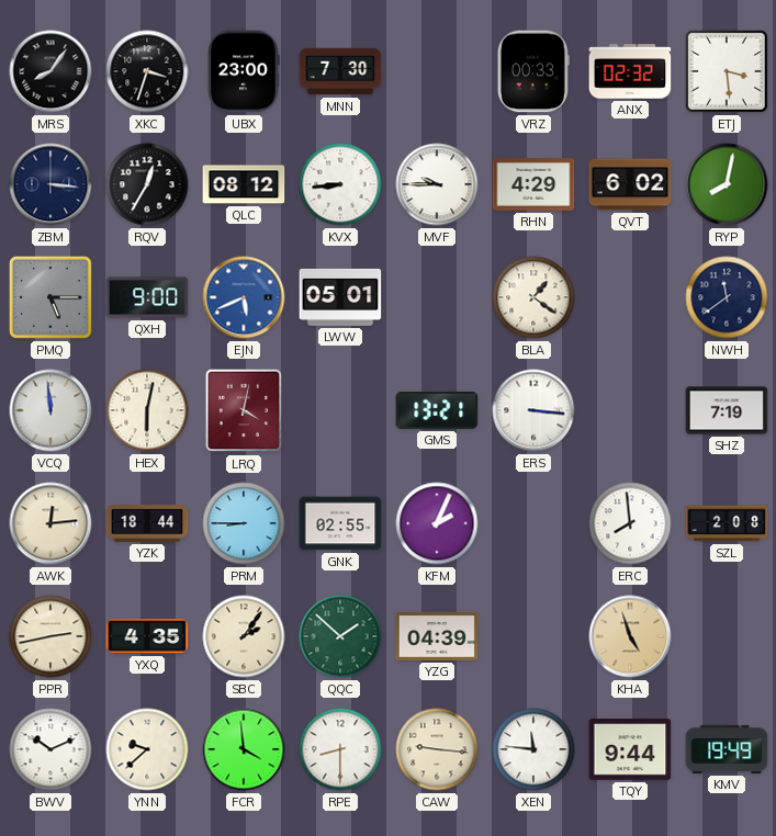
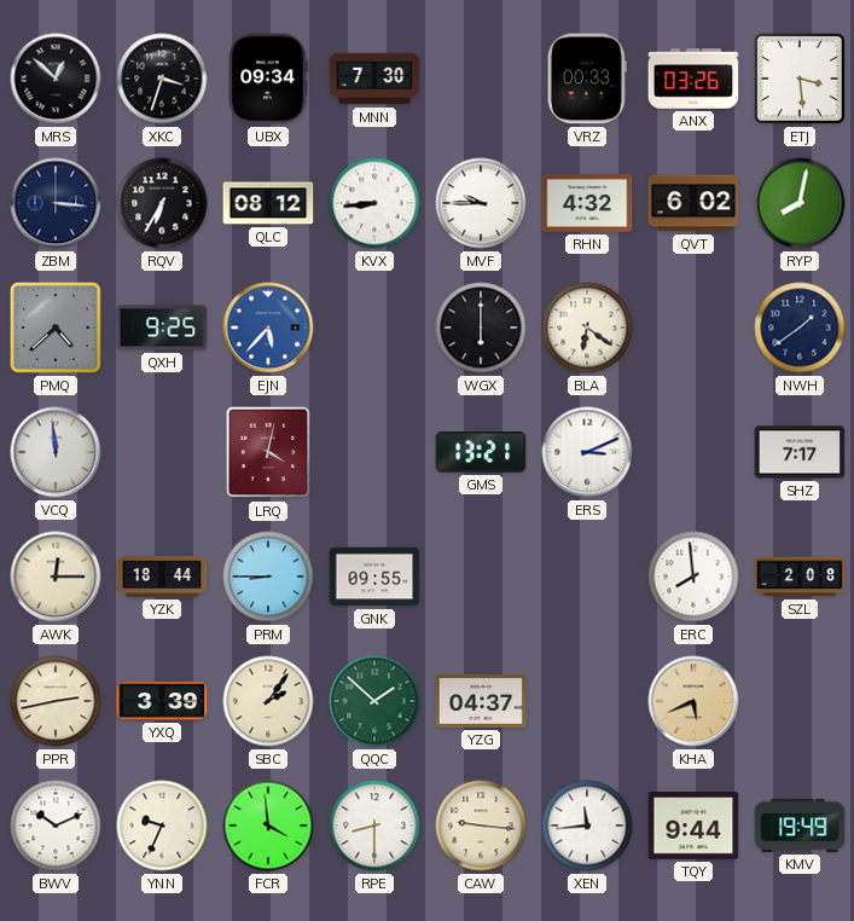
MRS: 8:06 -> 12:52
UBX: 23:00 -> 09:34
ANX: 02:32 -> 03:26
RQV: 12:35 -> 6:35
RHN: 4:29 -> 4:32
PMQ: 5:15 -> 4:38
QXH: 9:00 -> 9:25
EJN: 5:41 -> 5:37
LWW: 05:01 -> none
WGX: none -> 6:00
BLA: 1:21 -> 6:21
NWH: 11:39 -> 1:39
HEX: 6:02 -> none
ERS: 3:16 -> 3:11
SHZ: 7:19 -> 7:17
AWK: 12:14 -> 12:15
GNK: 02:55 -> 09:55
KFM: 2:04 -> none
YXQ: 4:35 -> 3:39
YZG: 04:39 -> 04:37
KHA: 4:57 -> 5:41
YNN: 9:38 -> 9:34
XEN: 11:46 -> 11:44
